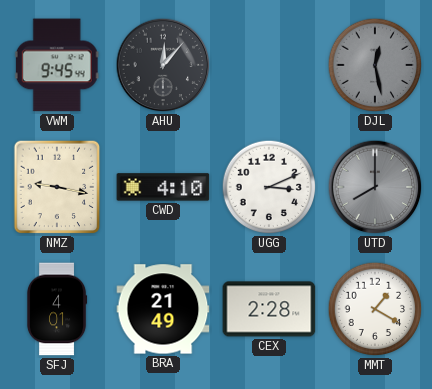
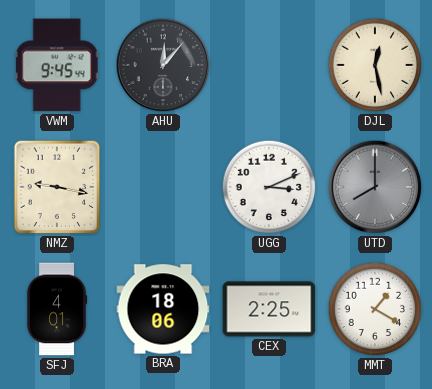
DJL dial: grey -> cream
CWD: 4:10 -> none
BRA: 21:49 -> 18:06
CEX: 2:28 -> 2:25
